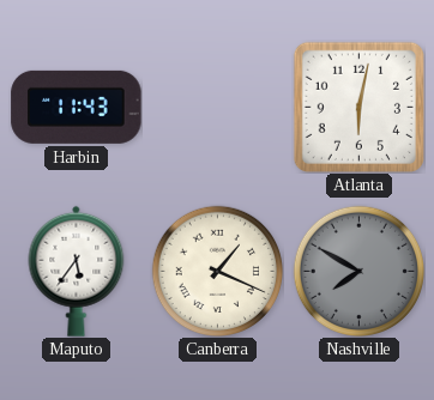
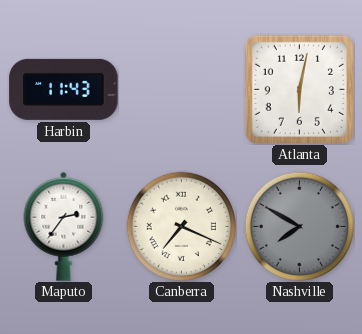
Maputo: 5:36 -> 2:36
Canberra: 1:19 -> 7:19
